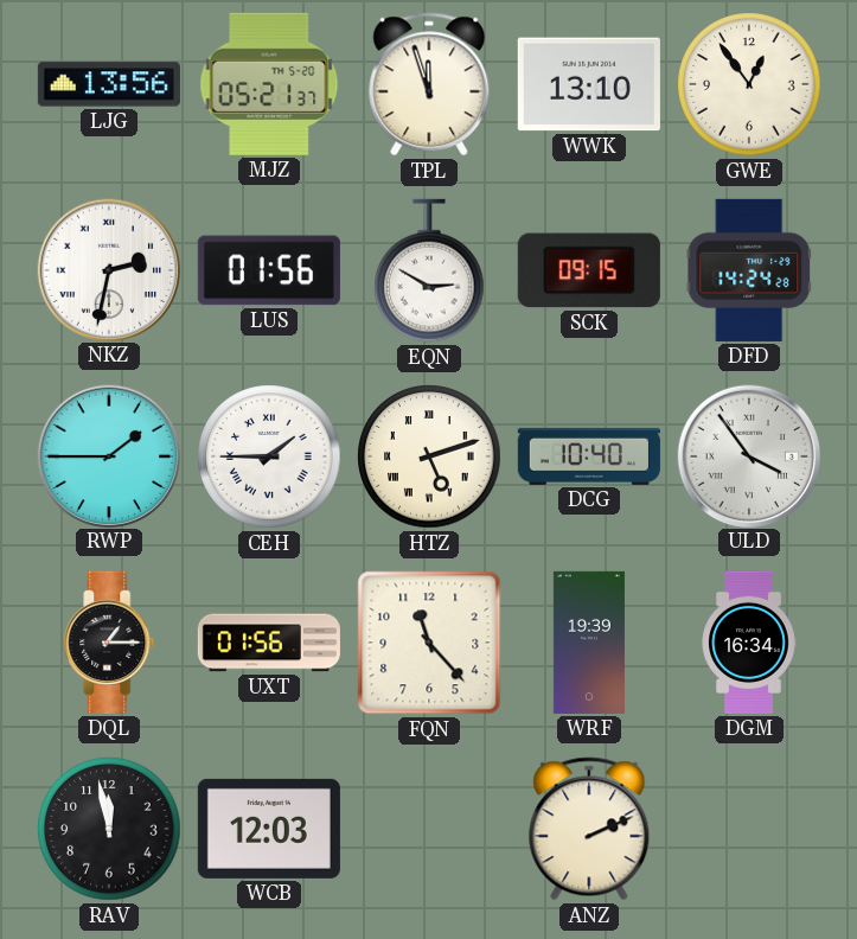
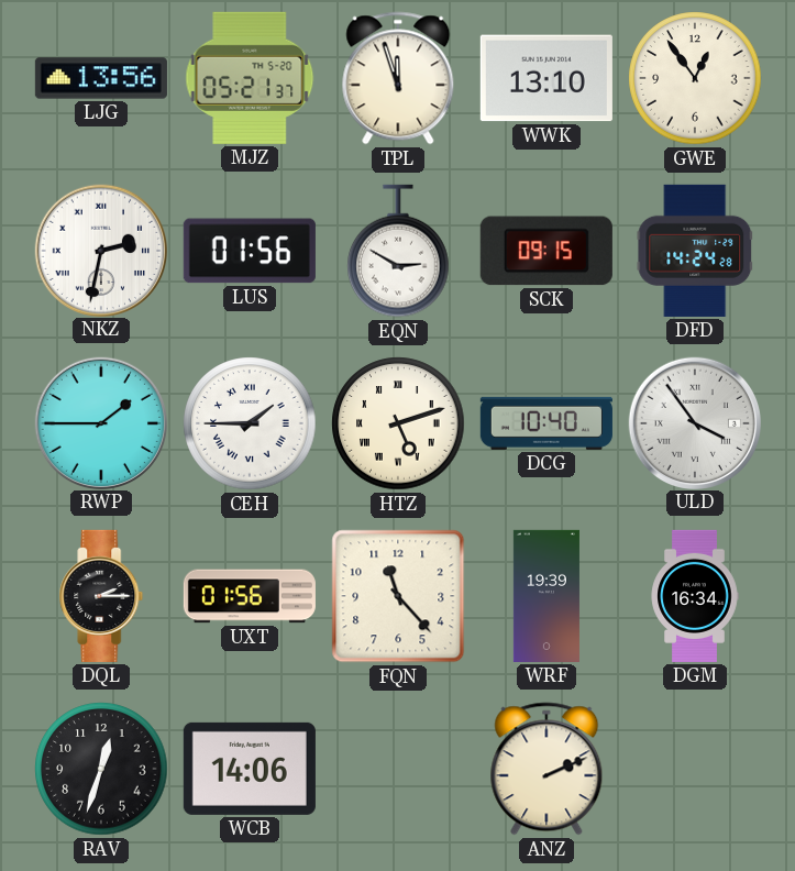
DQL: 1:15 -> 2:15
RAV: 11:58 -> 12:33
WCB: 12:03 -> 14:06
